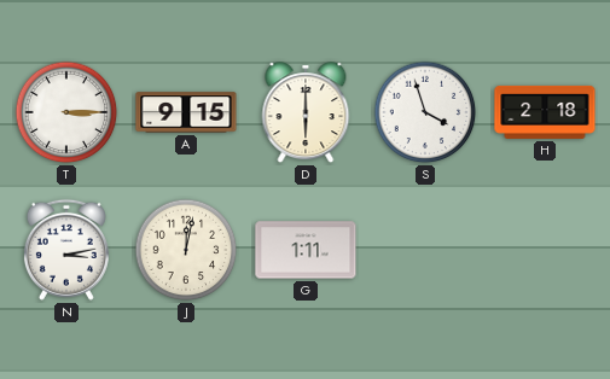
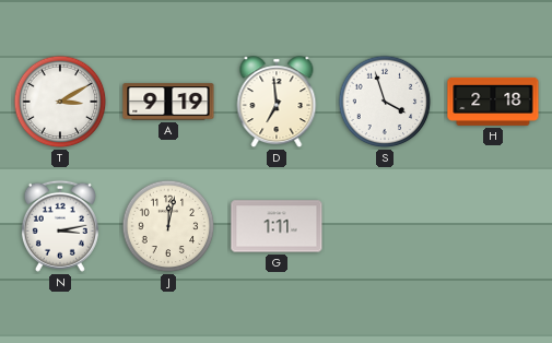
T: 3:15 -> 3:10
A: 9:15 -> 9:19
D: 6:00 -> 6:59
